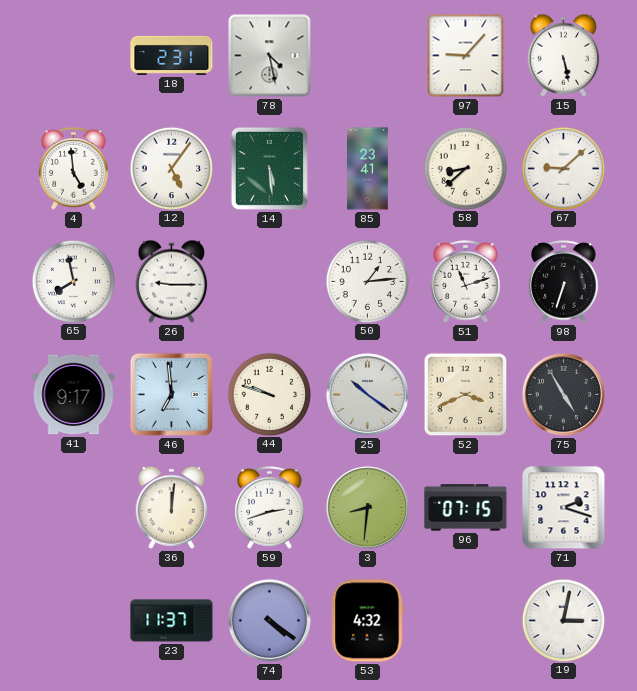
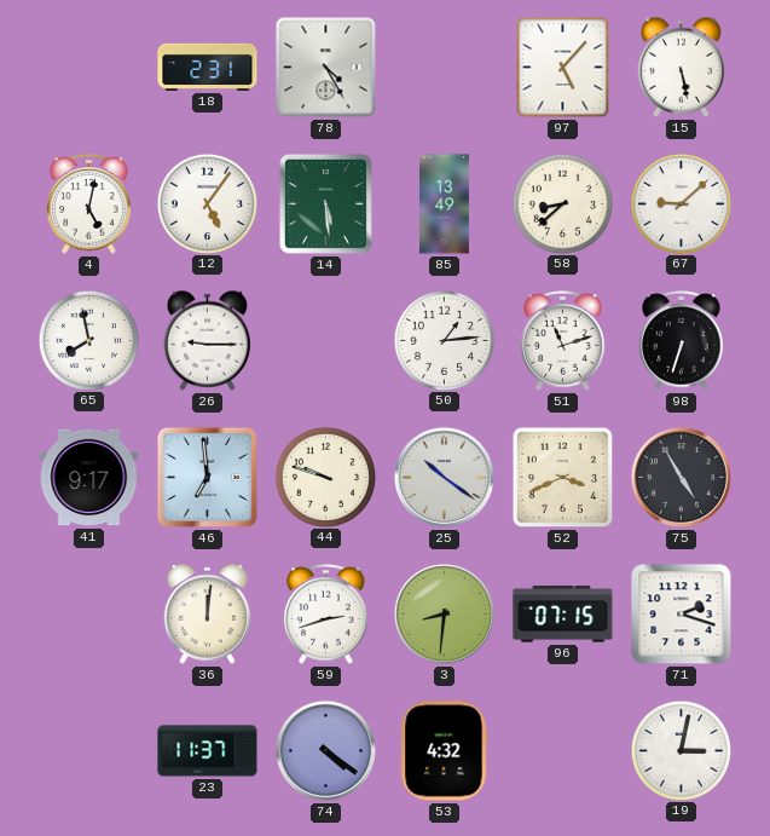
78: 4:28 -> 4:25
97: 9:07 -> 5:07
4: 4:59 -> 5:02
85: 23:41 -> 13:49
